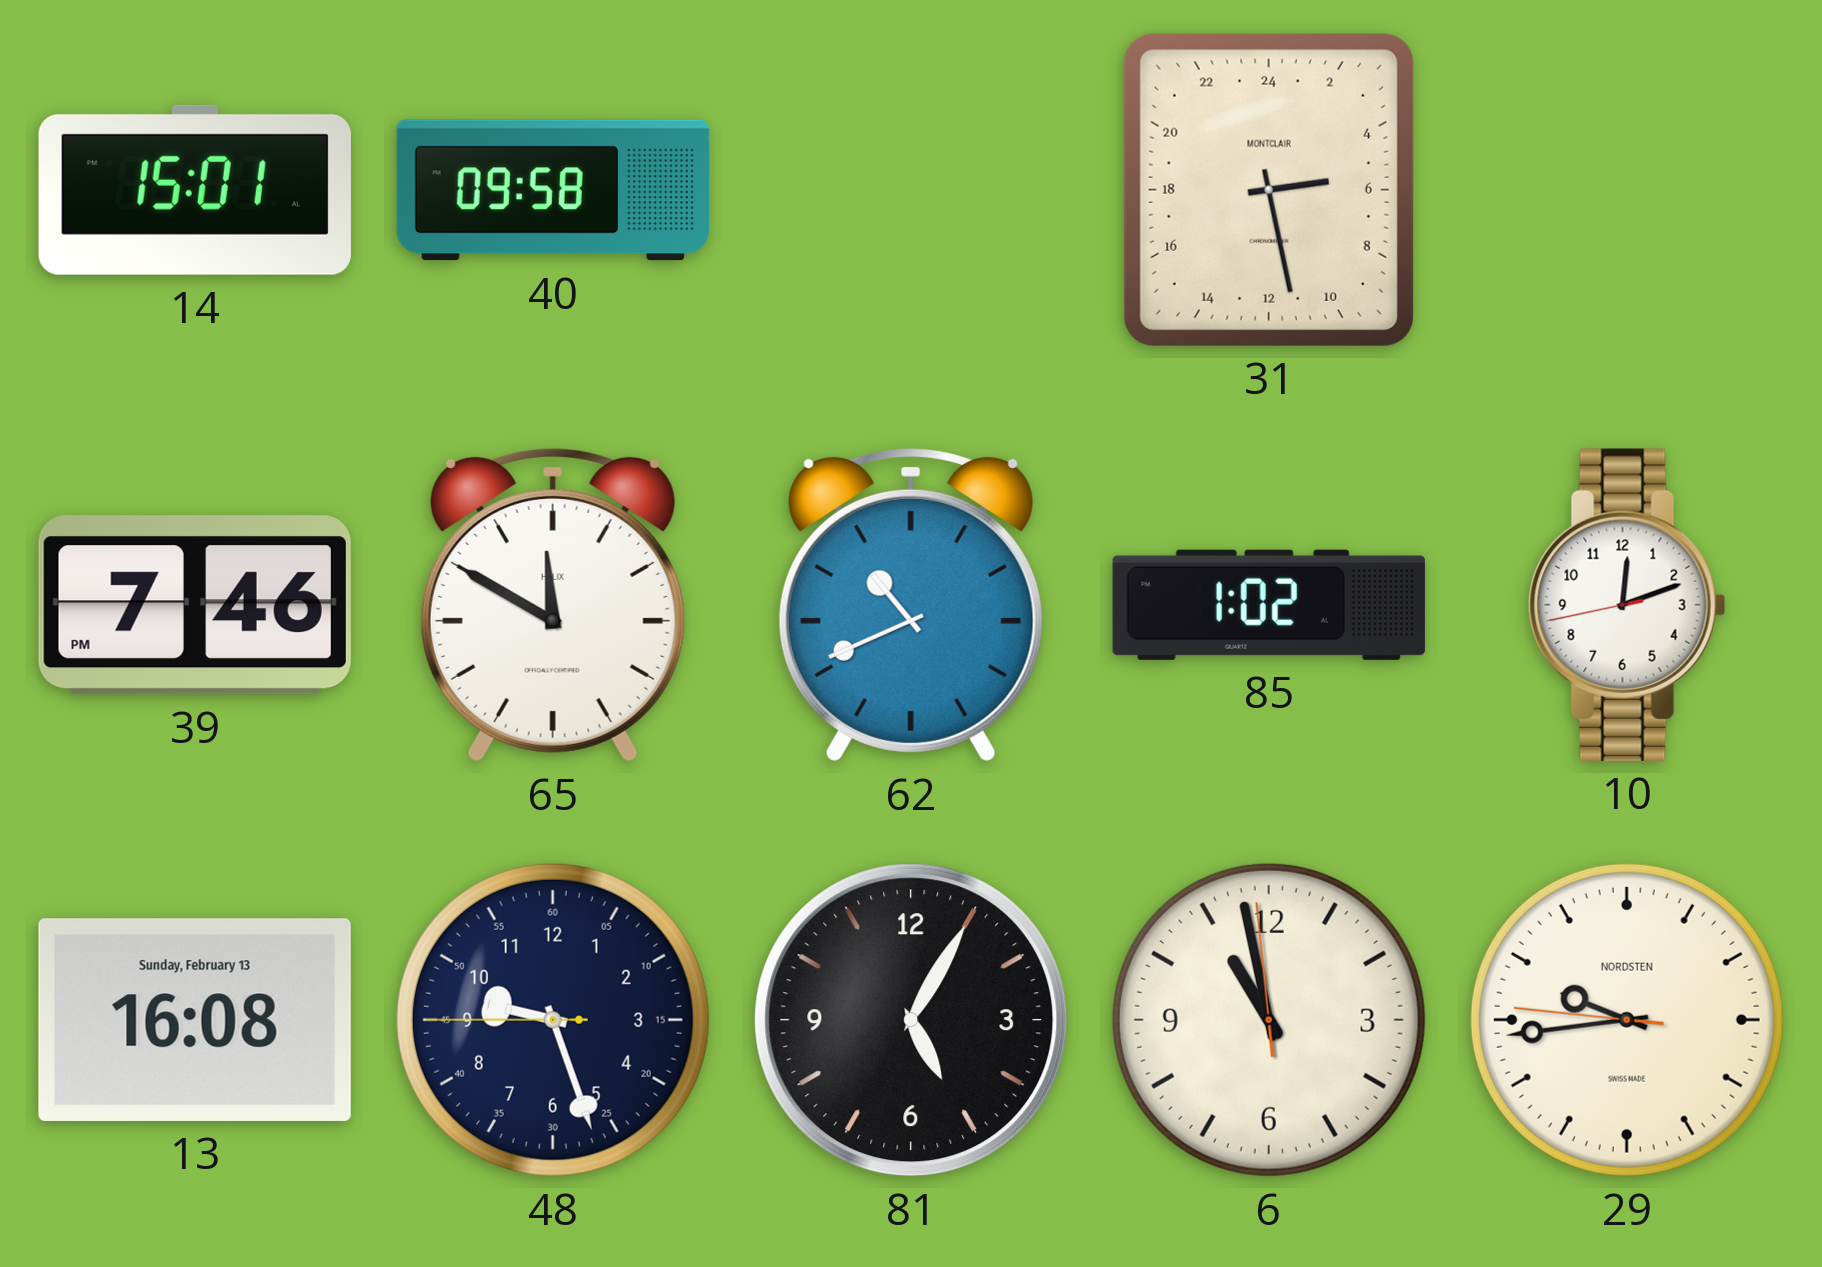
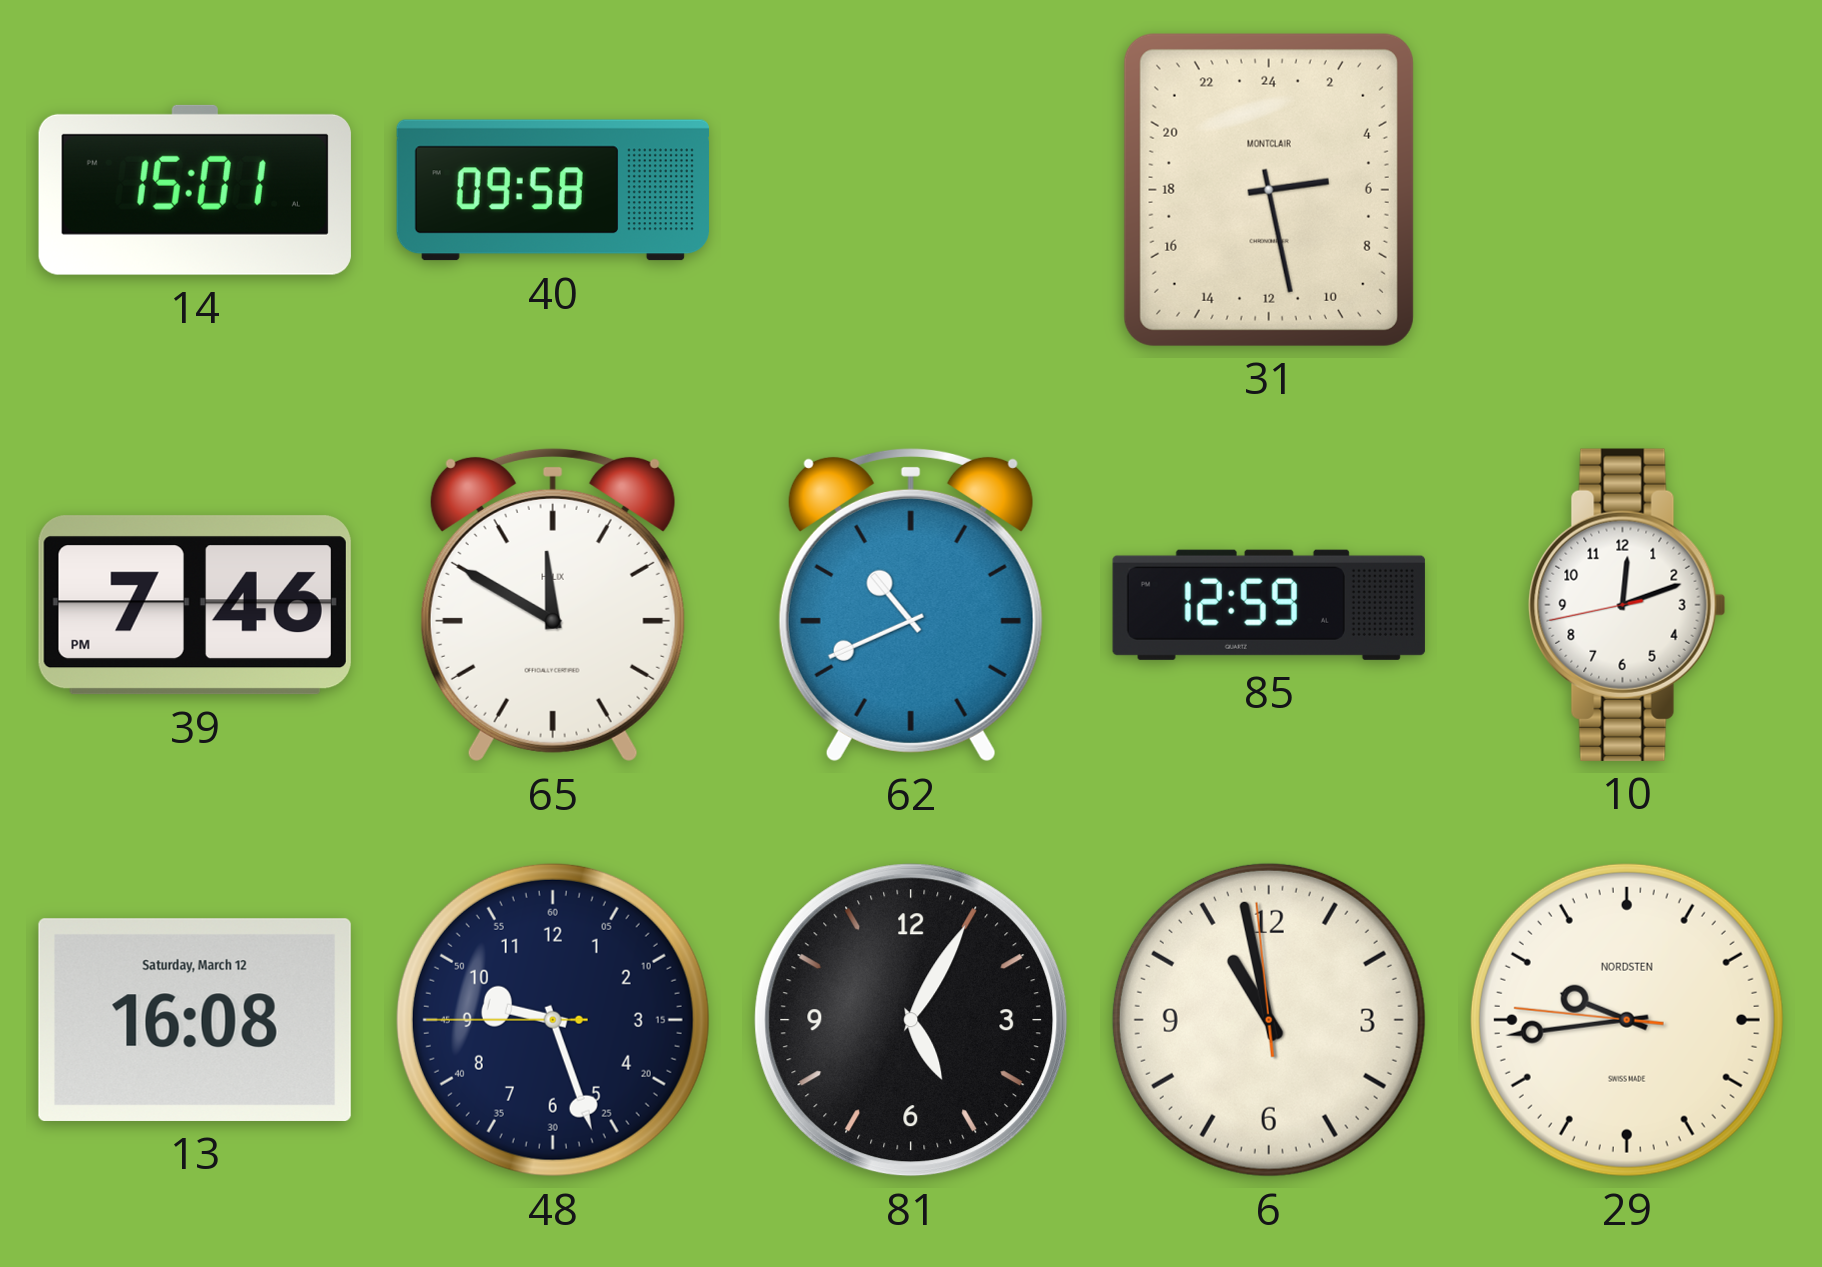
85: 1:02 -> 12:59
13 date: Sunday, February 13 -> Saturday, March 12
